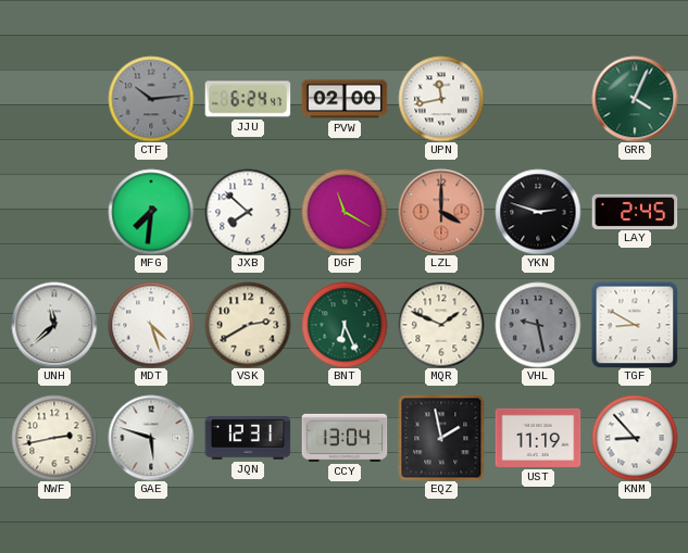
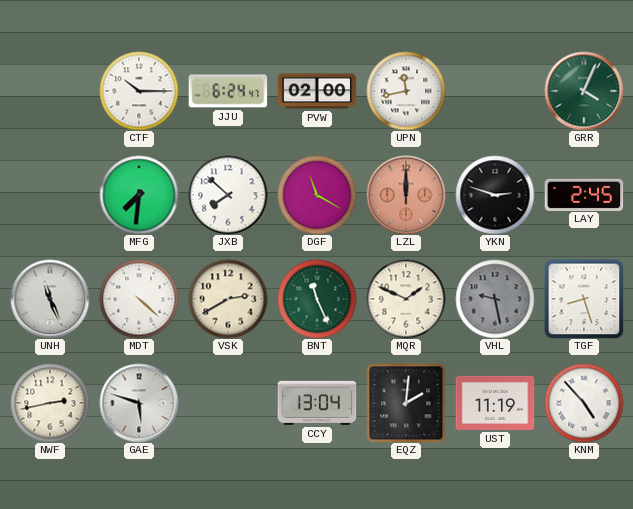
CTF: 10:14 -> 10:15
CTF dial: grey -> white
LZL: 4:00 -> 12:00
UNH: 11:38 -> 11:26
MDT: 4:27 -> 4:22
BNT: 6:26 -> 11:26
TGF: 8:50 -> 8:27
JQN: 12:31 -> none
EQZ: 1:58 -> 2:01
KNM: 8:53 -> 4:53
